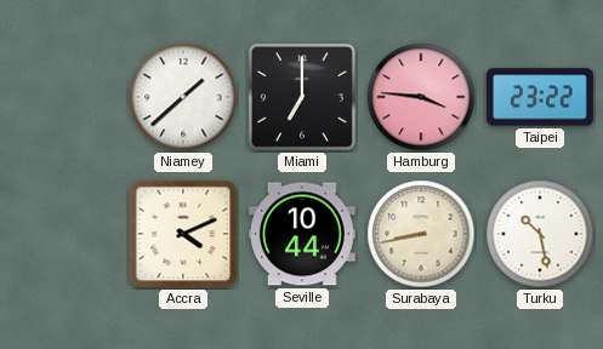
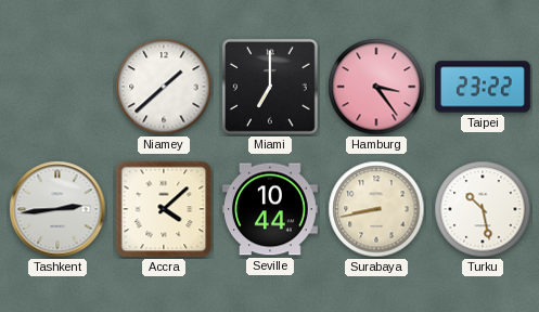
Hamburg: 3:46 -> 3:24
Tashkent: none -> 2:44
Accra: 4:11 -> 4:08
